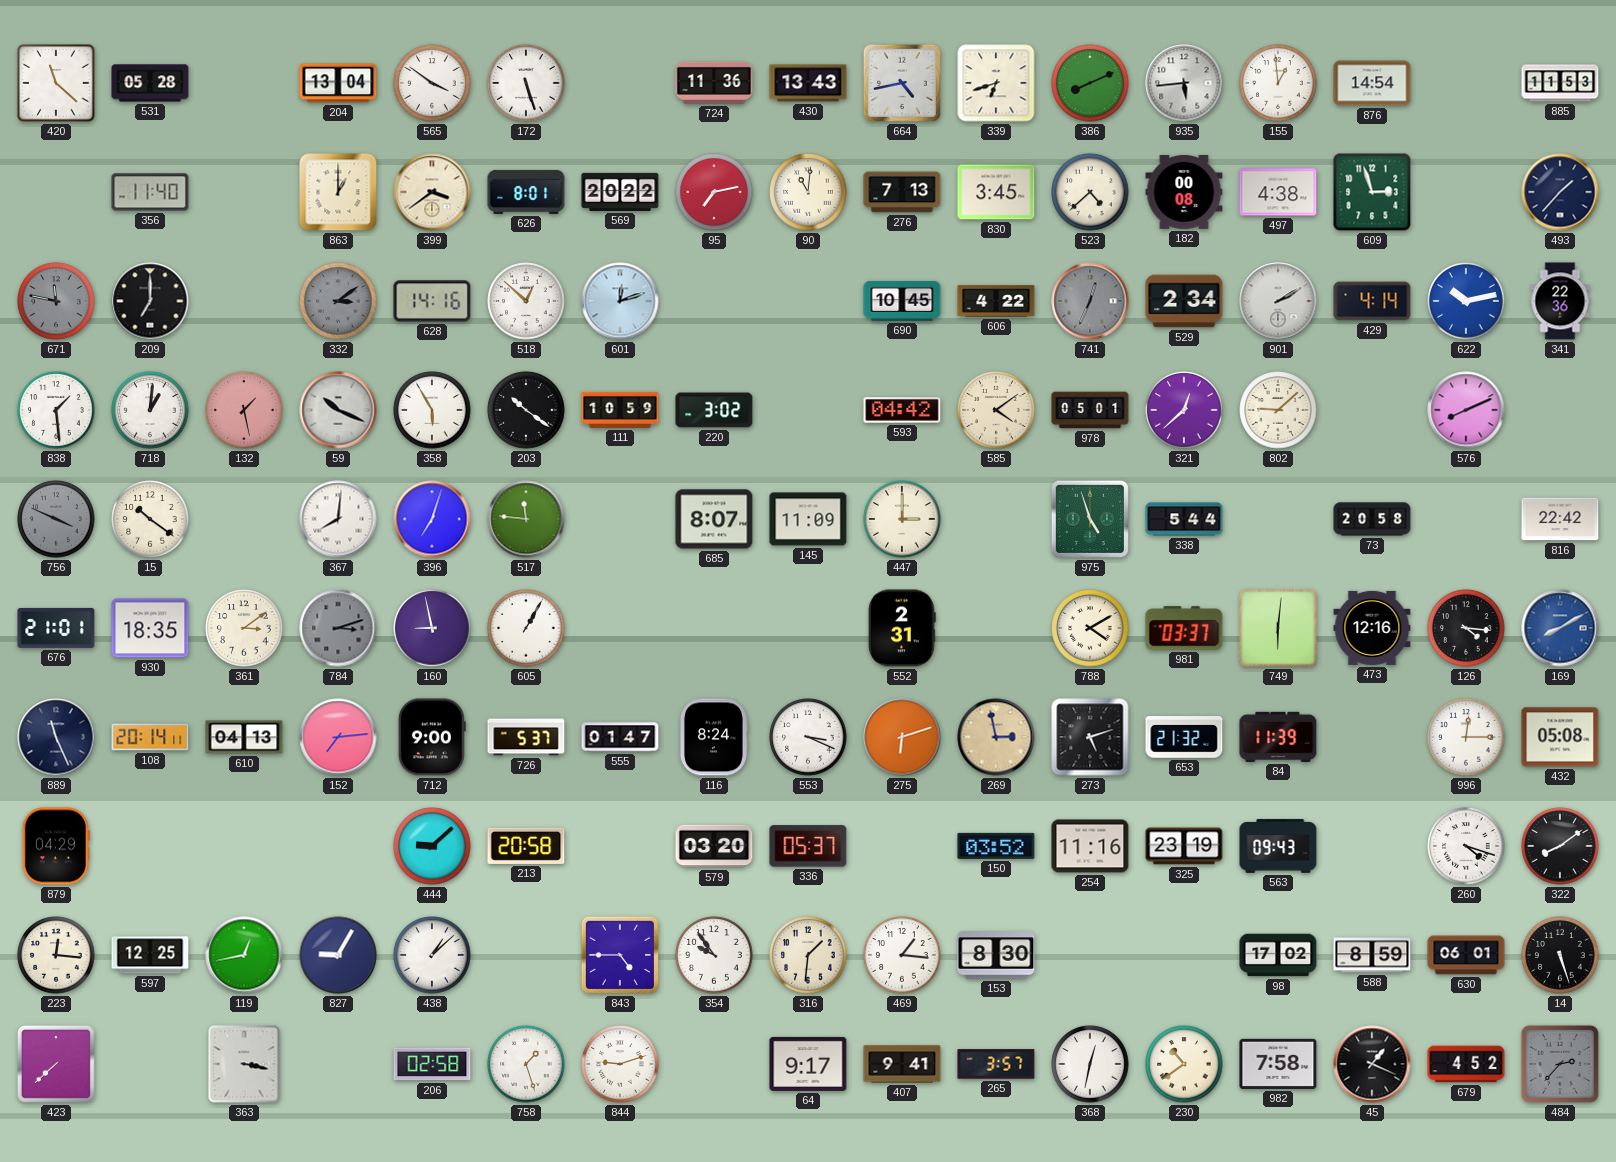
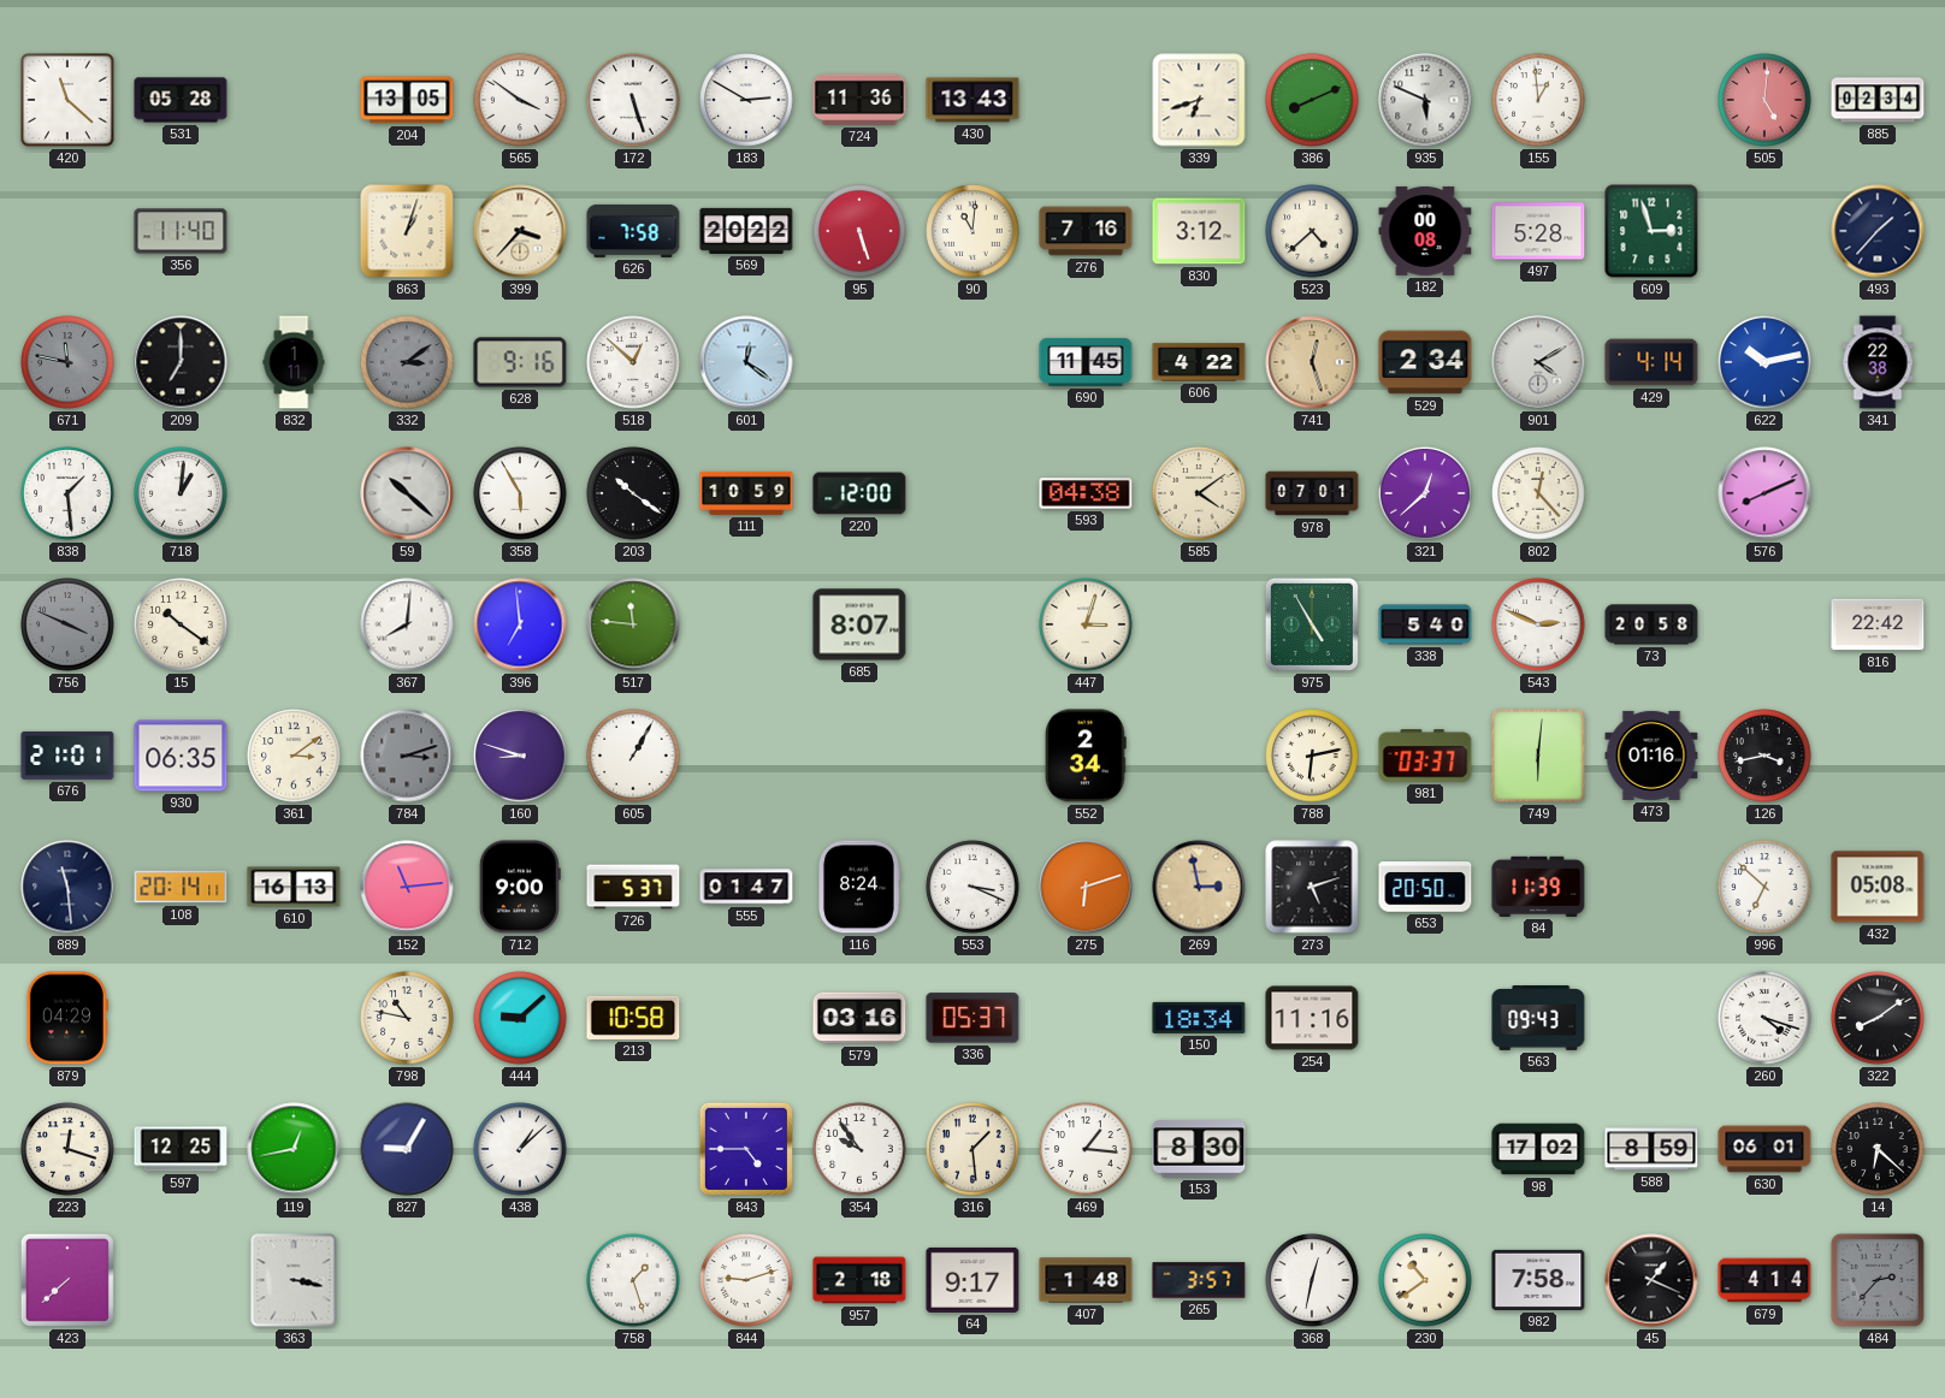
204: 13:04 -> 13:05
183: none -> 2:50
664: 4:43 -> none
935: 5:44 -> 5:49
876: 14:54 -> none
505: none -> 5:01
885: 11:53 -> 02:34
863: 1:00 -> 1:03
399: 3:39 -> 3:37
626: 8:01 -> 7:58
95: 7:13 -> 5:27
276: 7:13 -> 7:16
830: 3:45 -> 3:12
497: 4:38 -> 5:28
832: none -> 1:11
628: 14:16 -> 9:16
601: 12:12 -> 12:21
690: 10:45 -> 11:45
741: 12:34 -> 12:27
741 dial: grey -> champagne
901: 2:10 -> 4:10
341: 22:36 -> 22:38
132: 1:28 -> none
59: 10:19 -> 10:22
220: 3:02 -> 12:00
593: 04:42 -> 04:38
978: 05:01 -> 07:01
802: 9:08 -> 12:23
396: 7:03 -> 6:59
145: 11:09 -> none
447: 3:00 -> 3:03
975: 4:57 -> 4:55
338: 5:44 -> 5:40
543: none -> 2:49
930: 18:35 -> 06:35
160: 8:58 -> 8:48
552: 2:31 -> 2:34
788: 4:10 -> 6:13
473: 12:16 -> 01:16
126: 4:16 -> 3:43
169: 8:10 -> none
889: 11:26 -> 11:29
610: 04:13 -> 16:13
152: 7:14 -> 11:14
653: 21:32 -> 20:50
996: 12:15 -> 6:52
798: none -> 10:47
213: 20:58 -> 10:58
579: 03:20 -> 03:16
150: 03:52 -> 18:34
325: 23:19 -> none
223: 12:16 -> 12:18
316: 1:31 -> 1:29
14: 5:27 -> 6:22
206: 02:58 -> none
957: none -> 2:18
407: 9:41 -> 1:48
679: 4:52 -> 4:14
